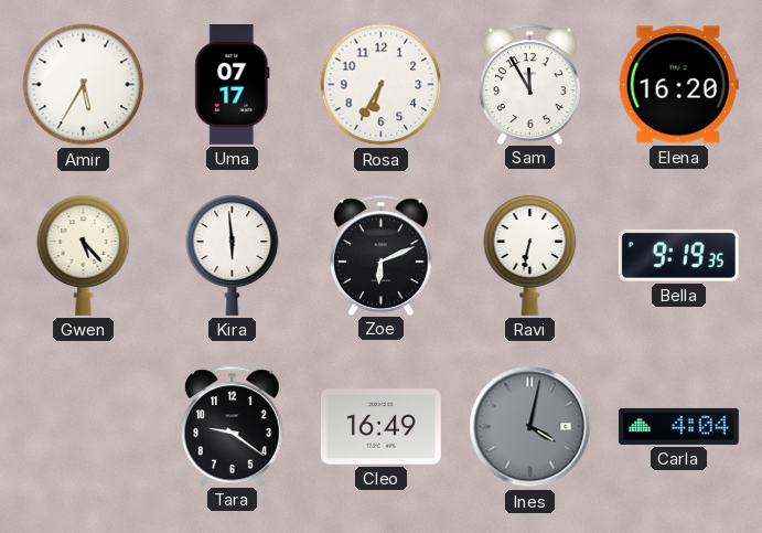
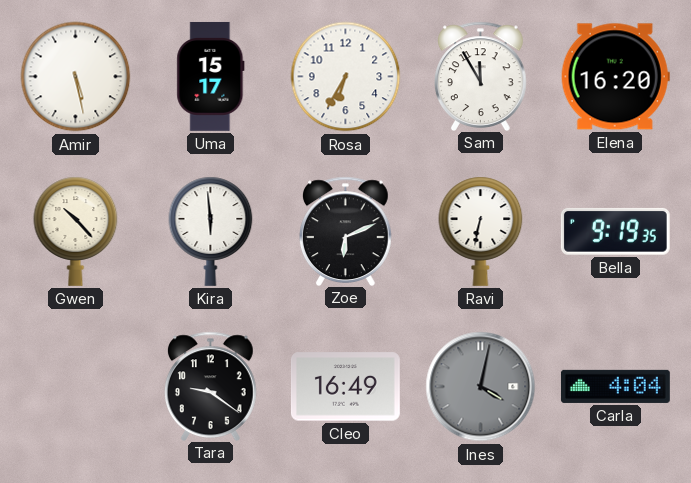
Amir: 5:35 -> 5:28
Uma: 07:17 -> 15:17
Gwen: 5:23 -> 10:23
